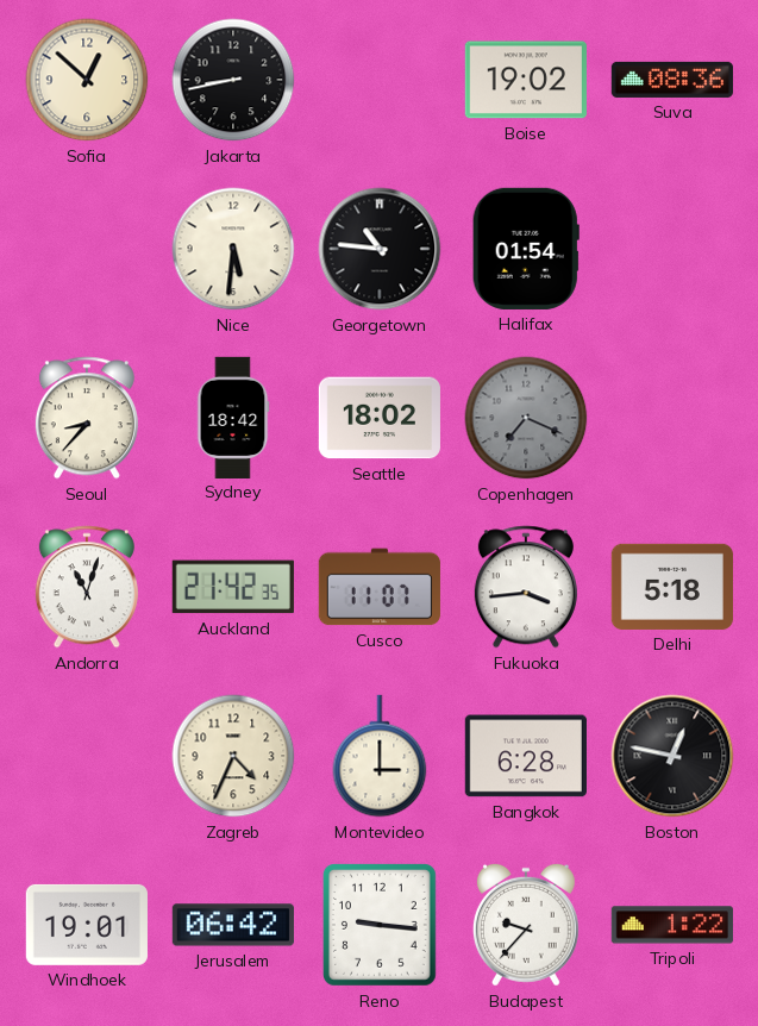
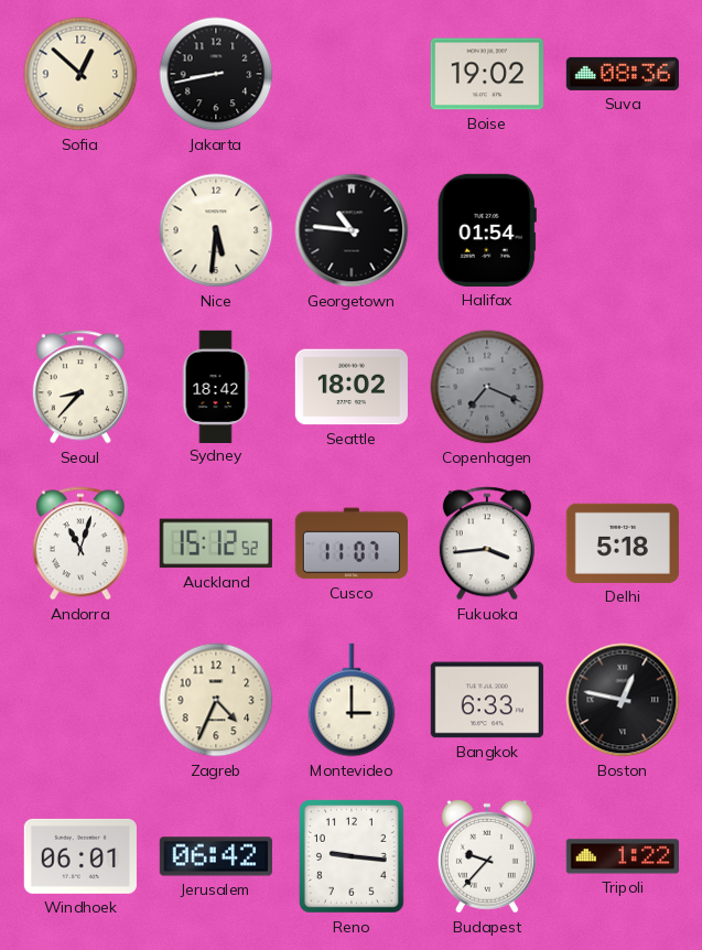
Auckland: 21:42 -> 15:12
Bangkok: 6:28 -> 6:33
Windhoek: 19:01 -> 06:01
